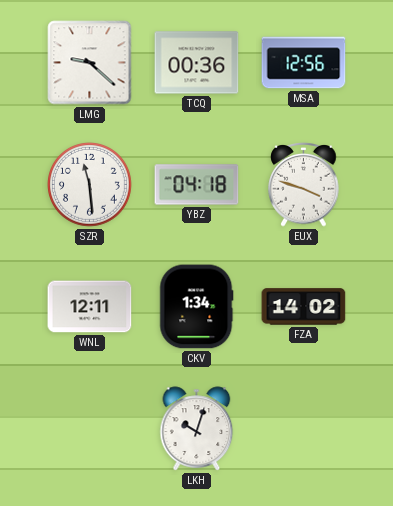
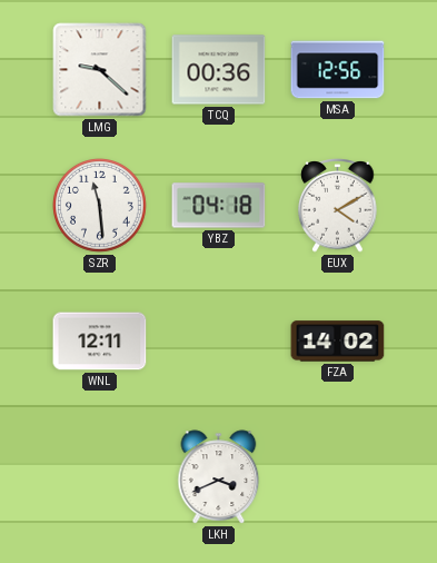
EUX: 3:48 -> 4:10
CKV: 1:34 -> none
LKH: 10:03 -> 3:41
